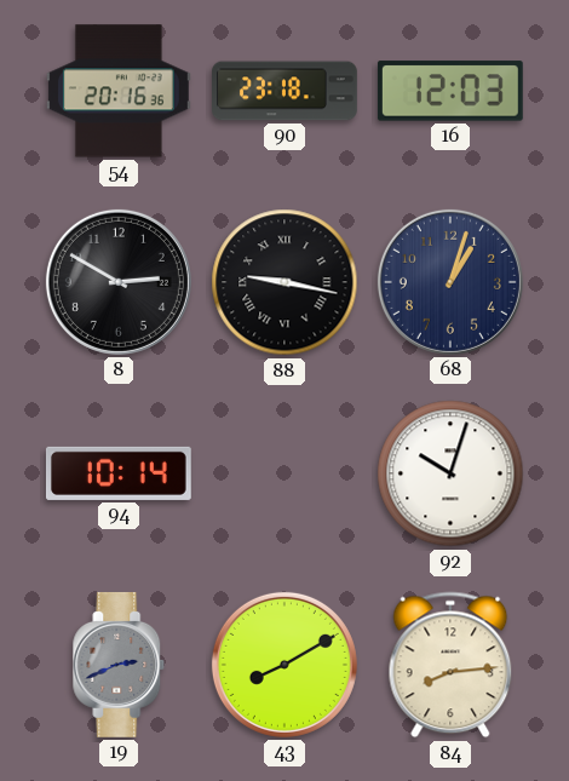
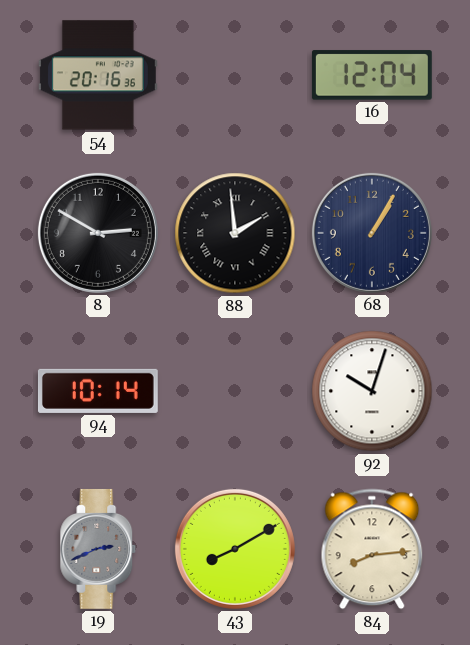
90: 23:18 -> none
16: 12:03 -> 12:04
88: 9:17 -> 1:59
68: 1:03 -> 1:05
